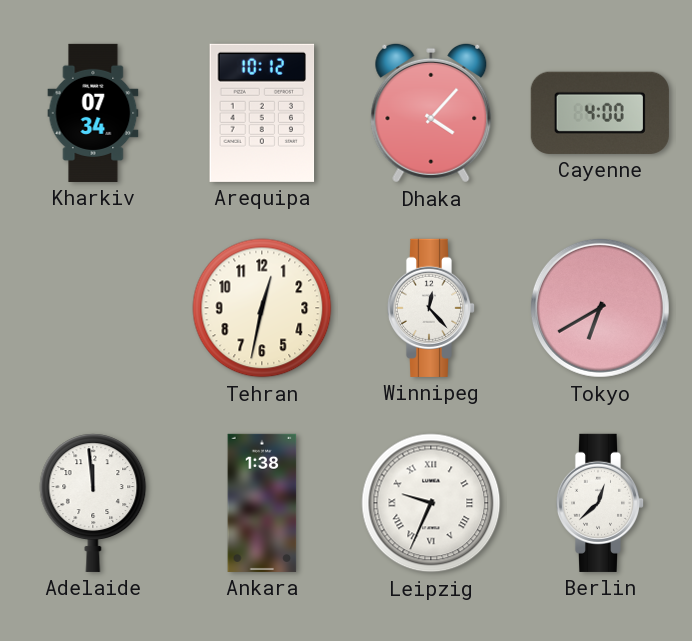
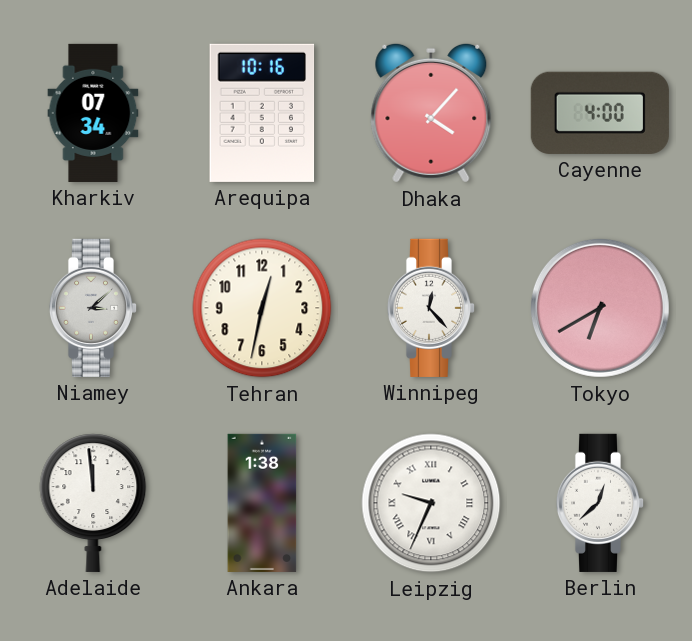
Arequipa: 10:12 -> 10:16
Niamey: none -> 3:08
